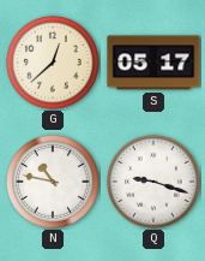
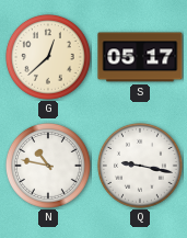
Q: 9:18 -> 9:17
